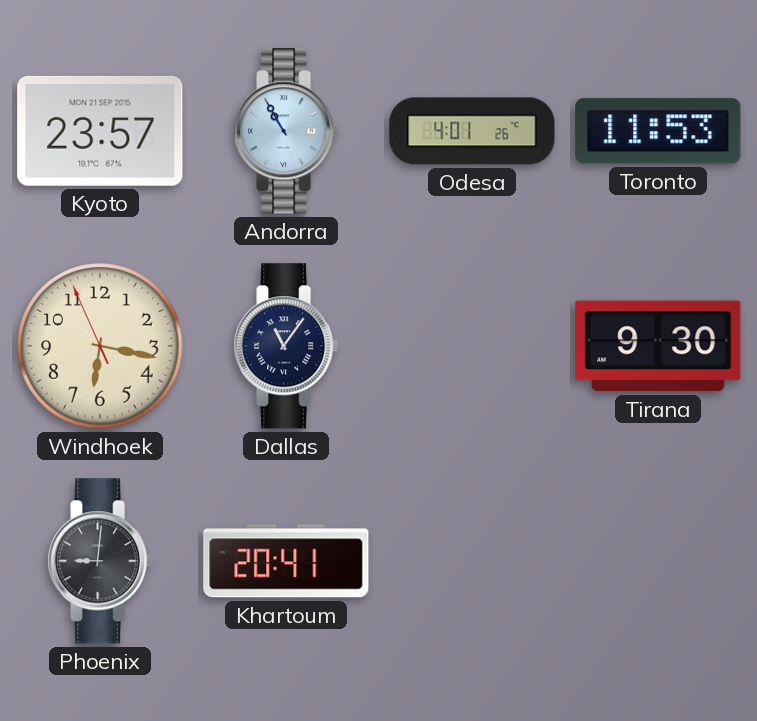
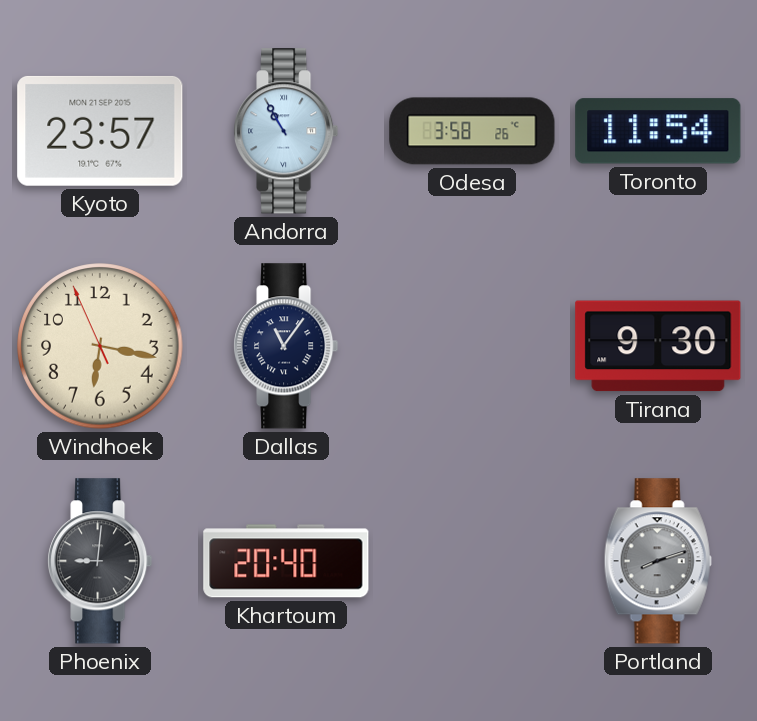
Odesa: 4:01 -> 3:58
Toronto: 11:53 -> 11:54
Khartoum: 20:41 -> 20:40
Portland: none -> 8:12
